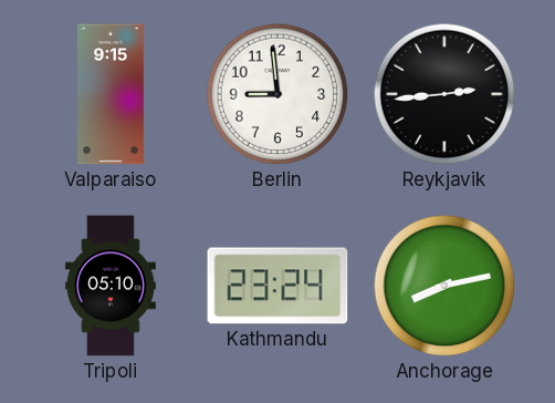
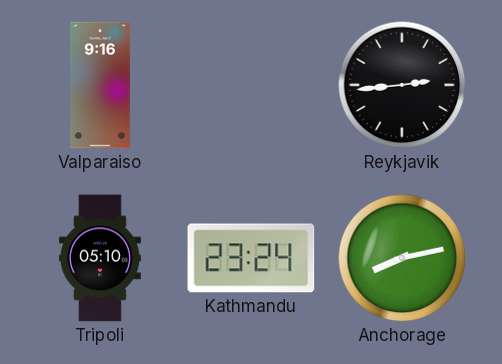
Valparaiso: 9:15 -> 9:16
Berlin: 8:59 -> none
